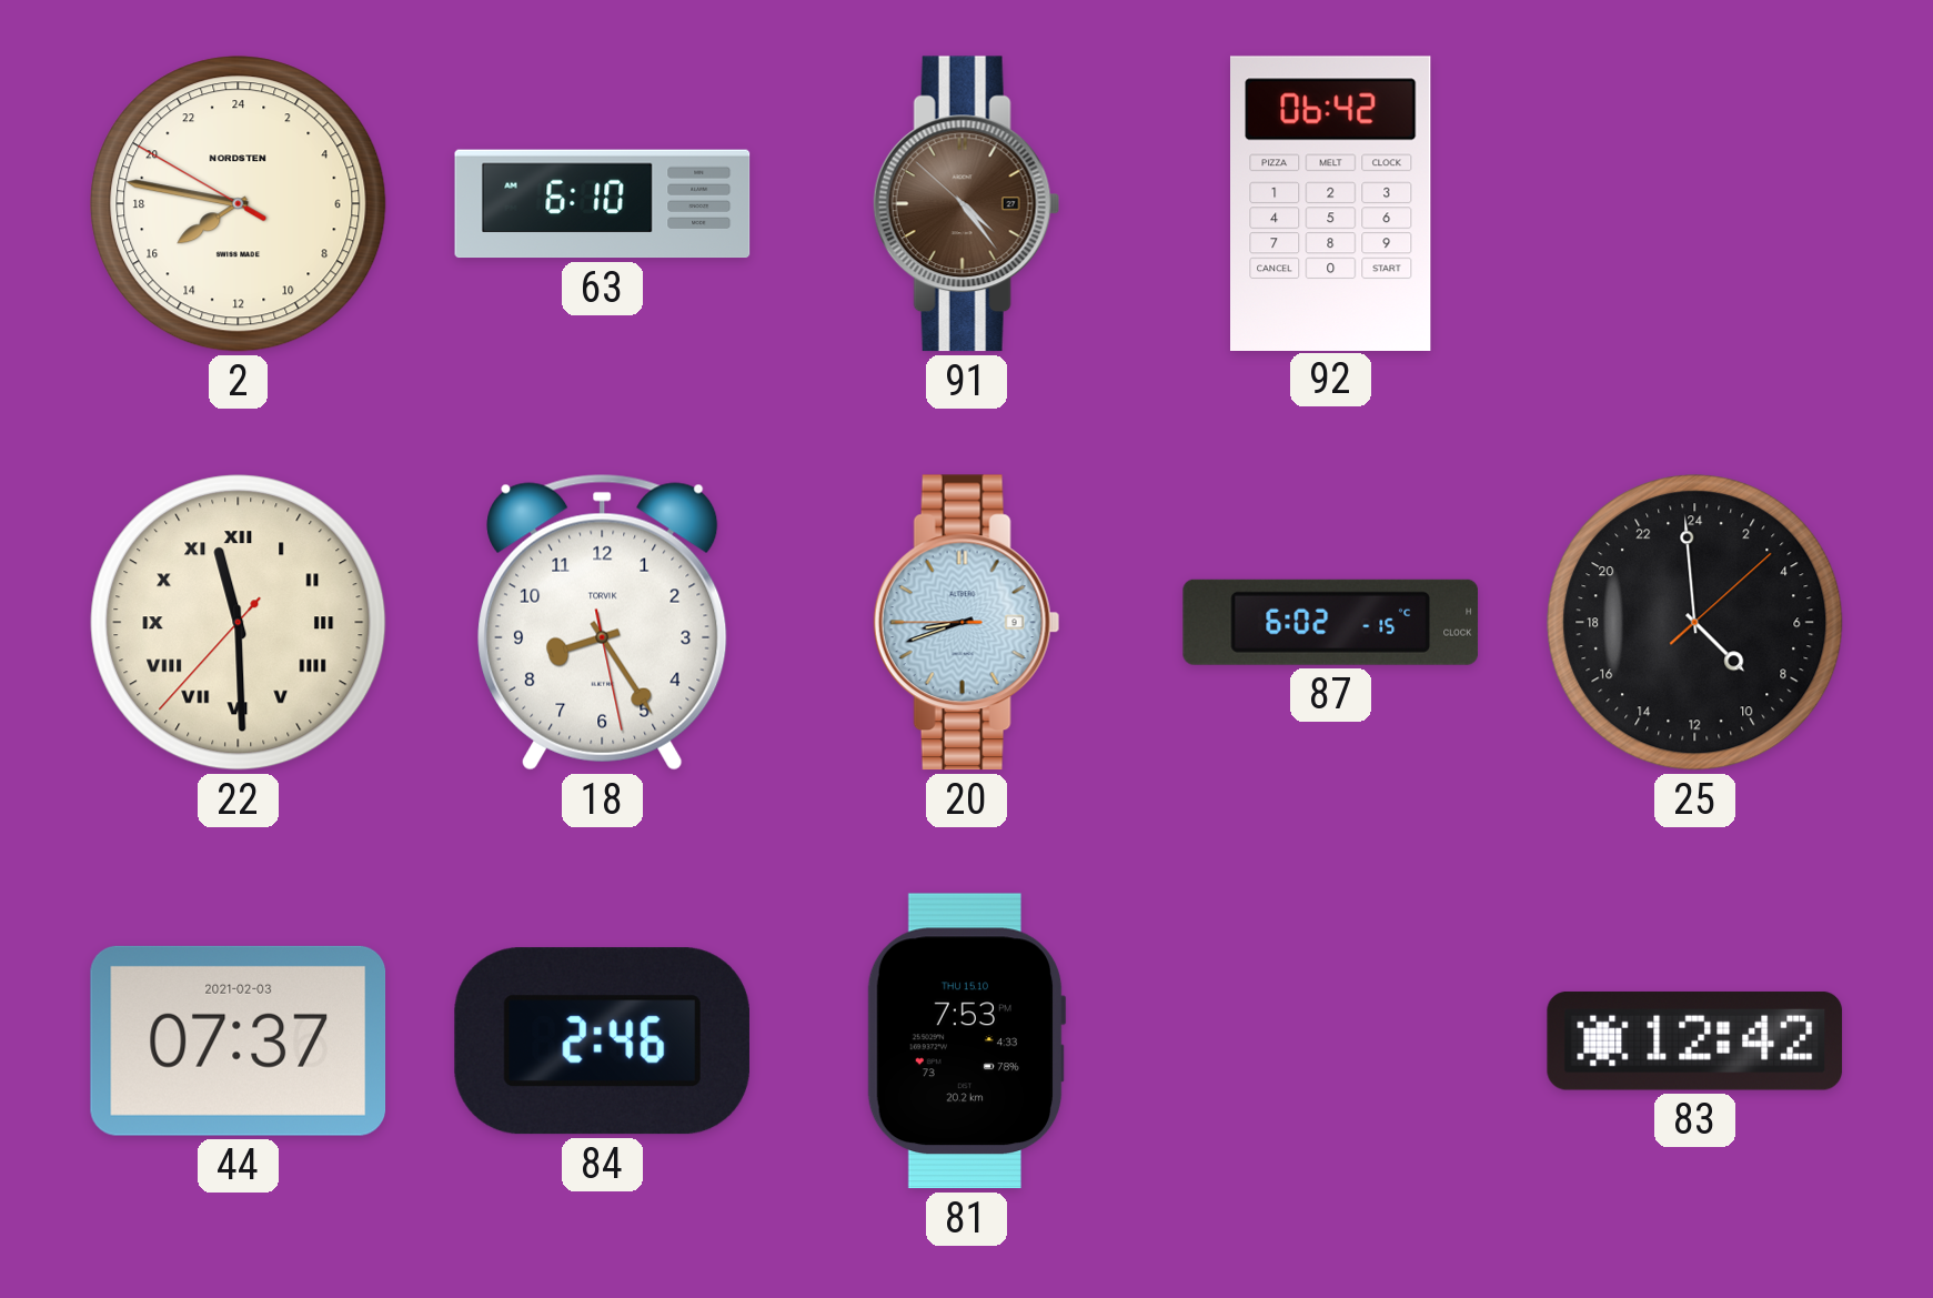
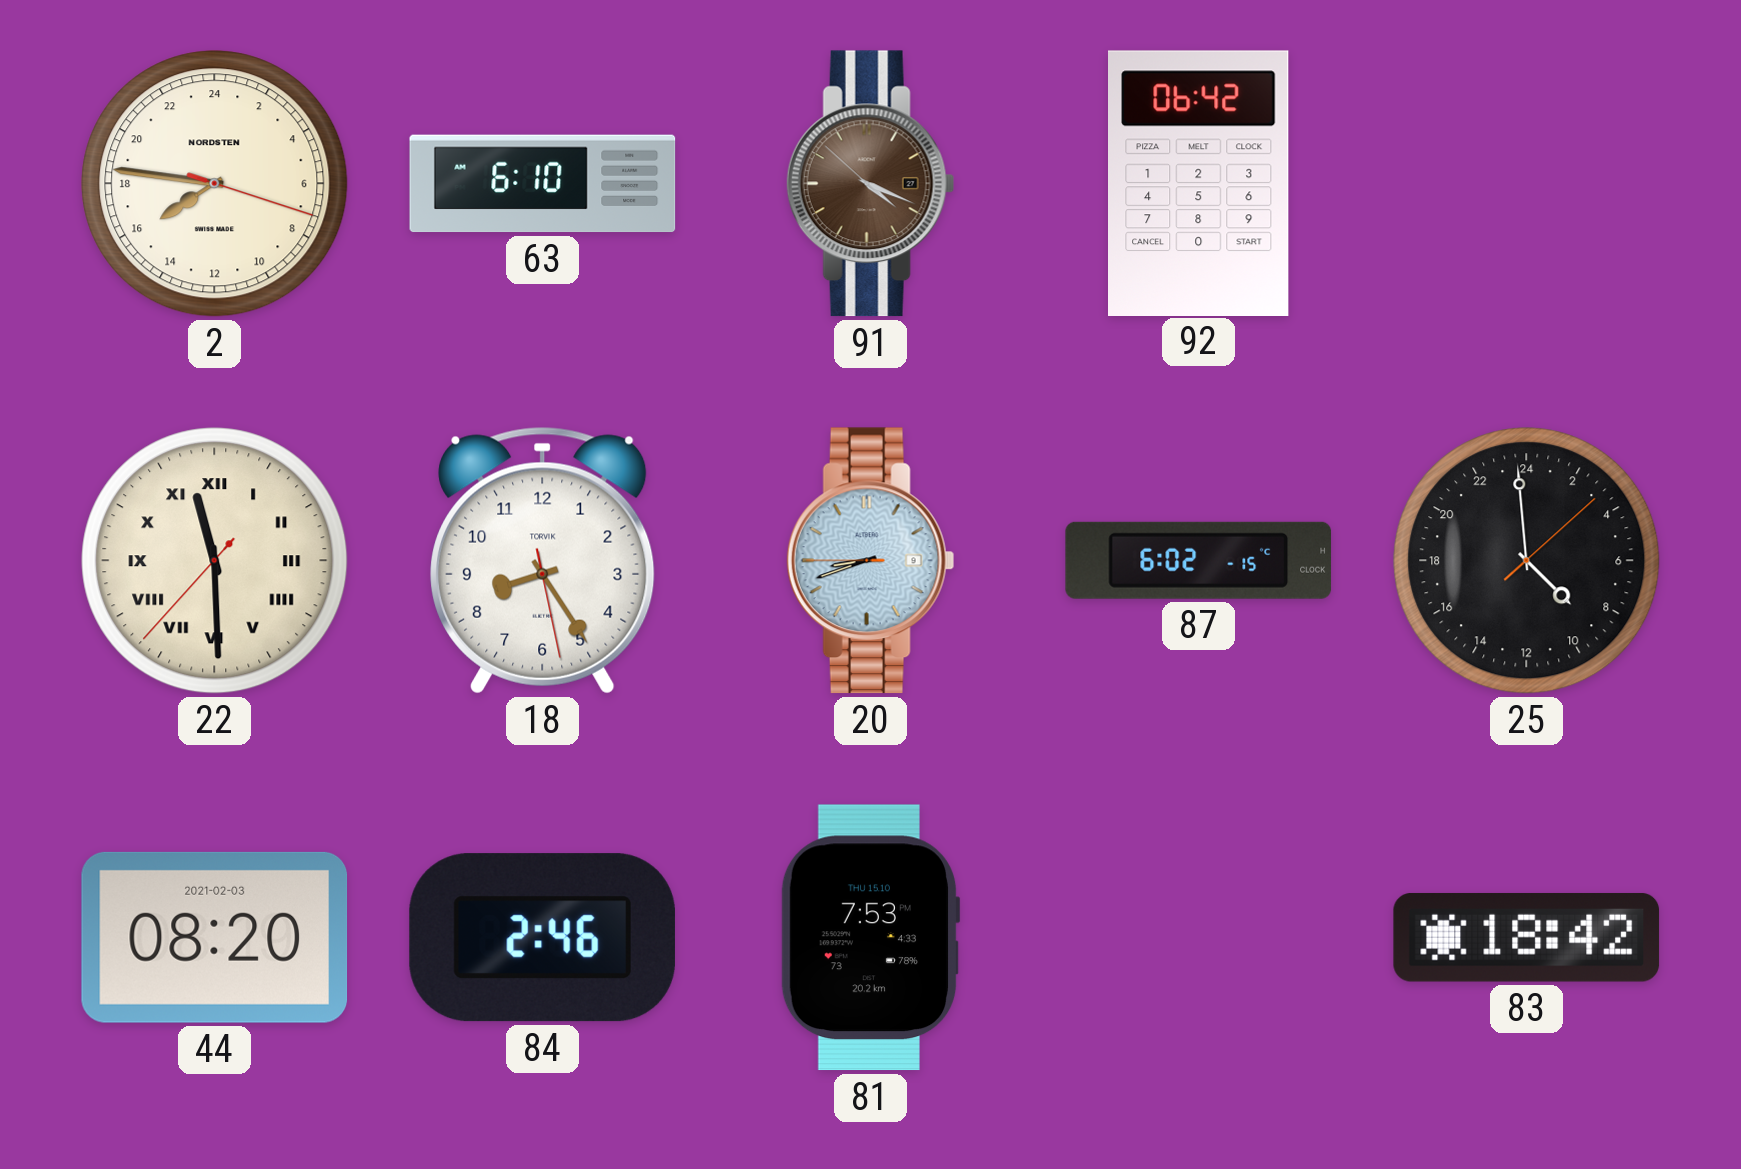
2: 15:46:50 -> 15:46:18
91: 4:23 -> 4:18
44: 07:37 -> 08:20
83: 12:42 -> 18:42
